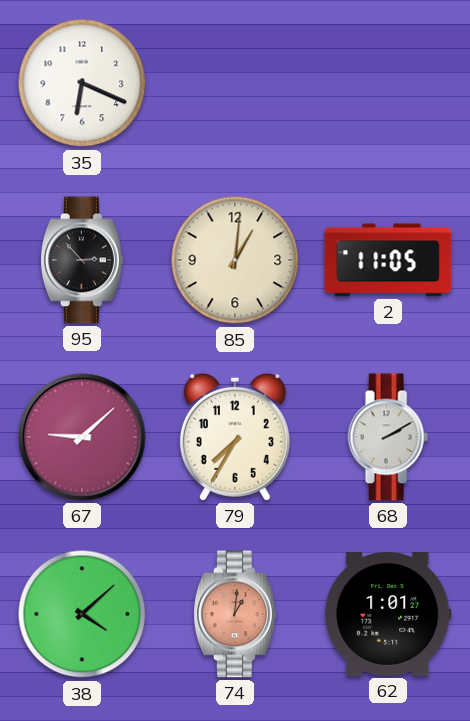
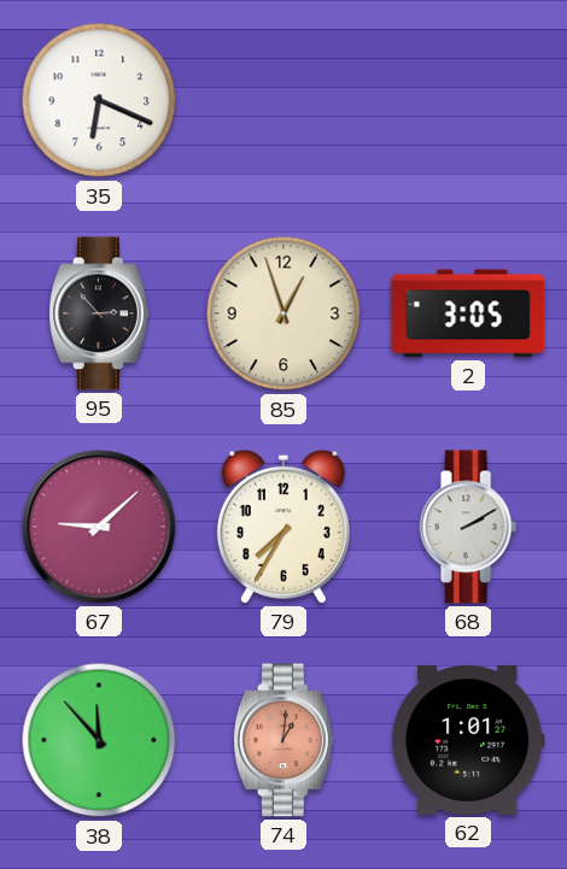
85: 1:01 -> 12:57
2: 11:05 -> 3:05
38: 4:08 -> 11:53
